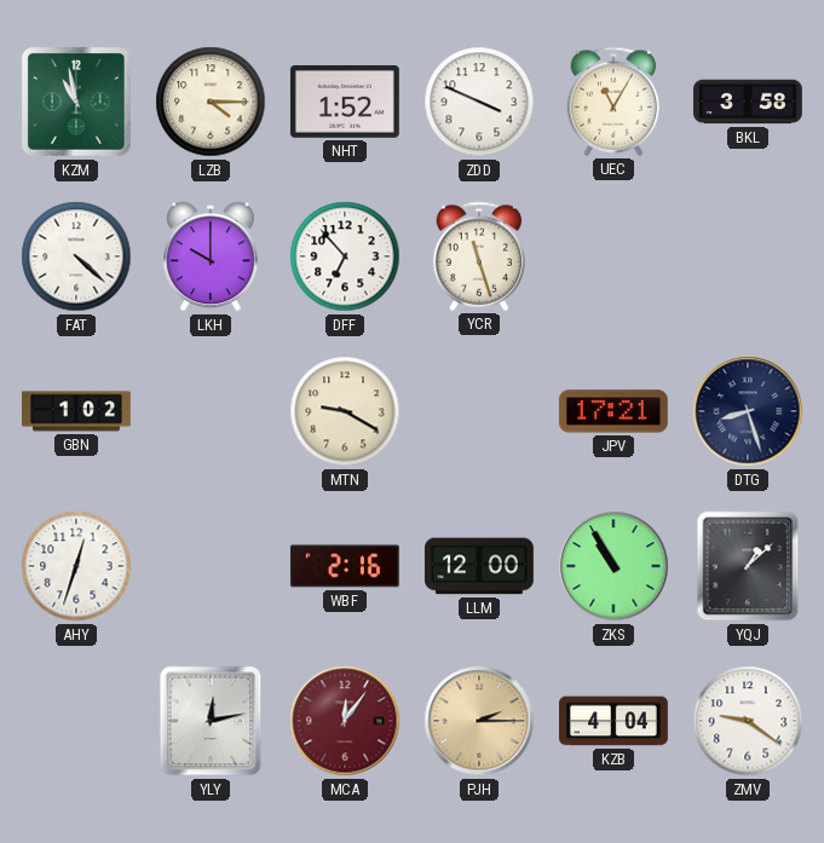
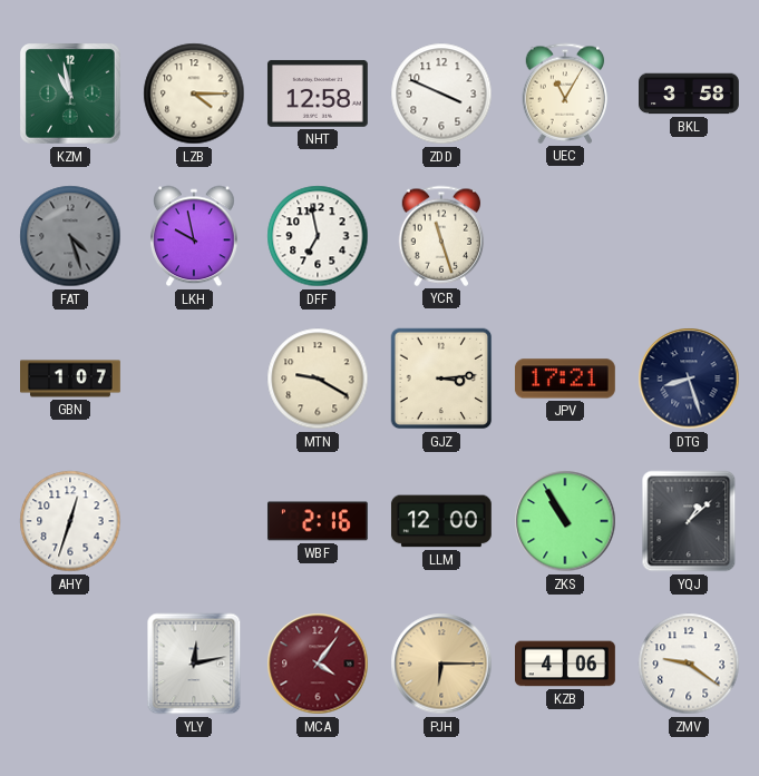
NHT: 1:52 -> 12:58
FAT: 4:22 -> 4:27
FAT dial: white -> grey
LKH: 10:00 -> 9:58
DFF: 6:53 -> 6:58
GBN: 1:02 -> 1:07
GJZ: none -> 3:14
MCA: 12:06 -> 4:06
PJH: 2:15 -> 6:15
KZB: 4:04 -> 4:06
